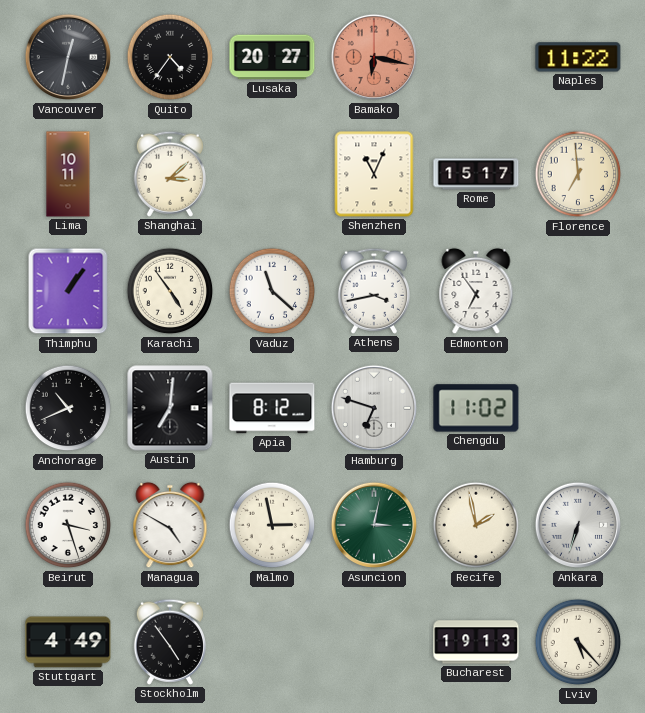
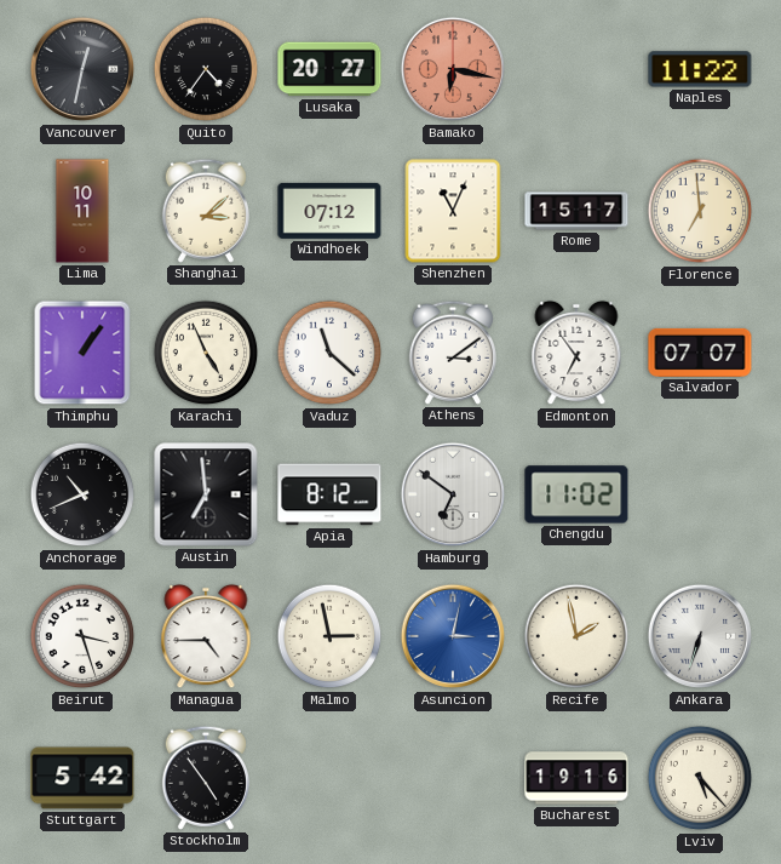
Windhoek: none -> 07:12
Karachi: 4:54 -> 4:56
Athens: 3:43 -> 3:09
Salvador: none -> 07:07
Austin: 7:01 -> 6:59
Hamburg: 6:48 -> 6:51
Managua: 4:50 -> 4:45
Asuncion dial: green -> blue
Stuttgart: 4:49 -> 5:42
Bucharest: 19:13 -> 19:16
